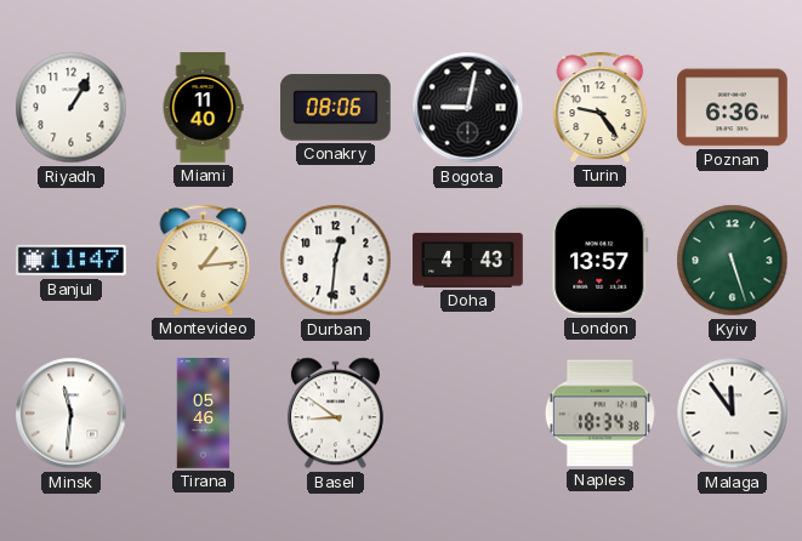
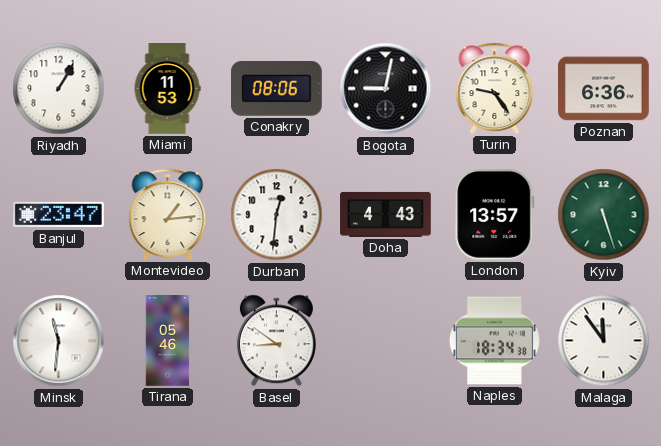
Miami: 11:40 -> 11:53
Banjul: 11:47 -> 23:47
